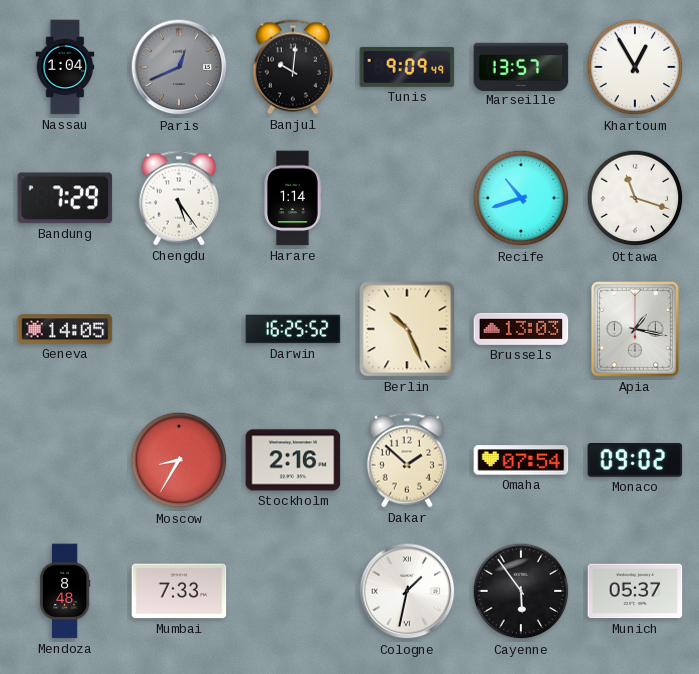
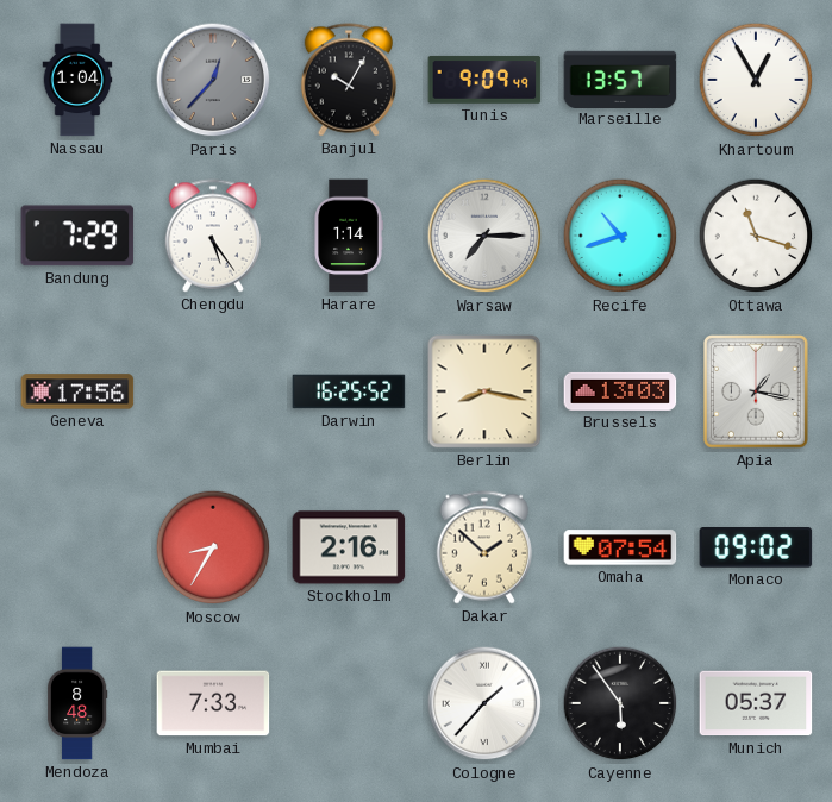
Paris: 12:41 -> 12:37
Banjul: 10:01 -> 10:05
Warsaw: none -> 7:15
Geneva: 14:05 -> 17:56
Berlin: 10:26 -> 8:17
Cologne: 1:32 -> 1:37
